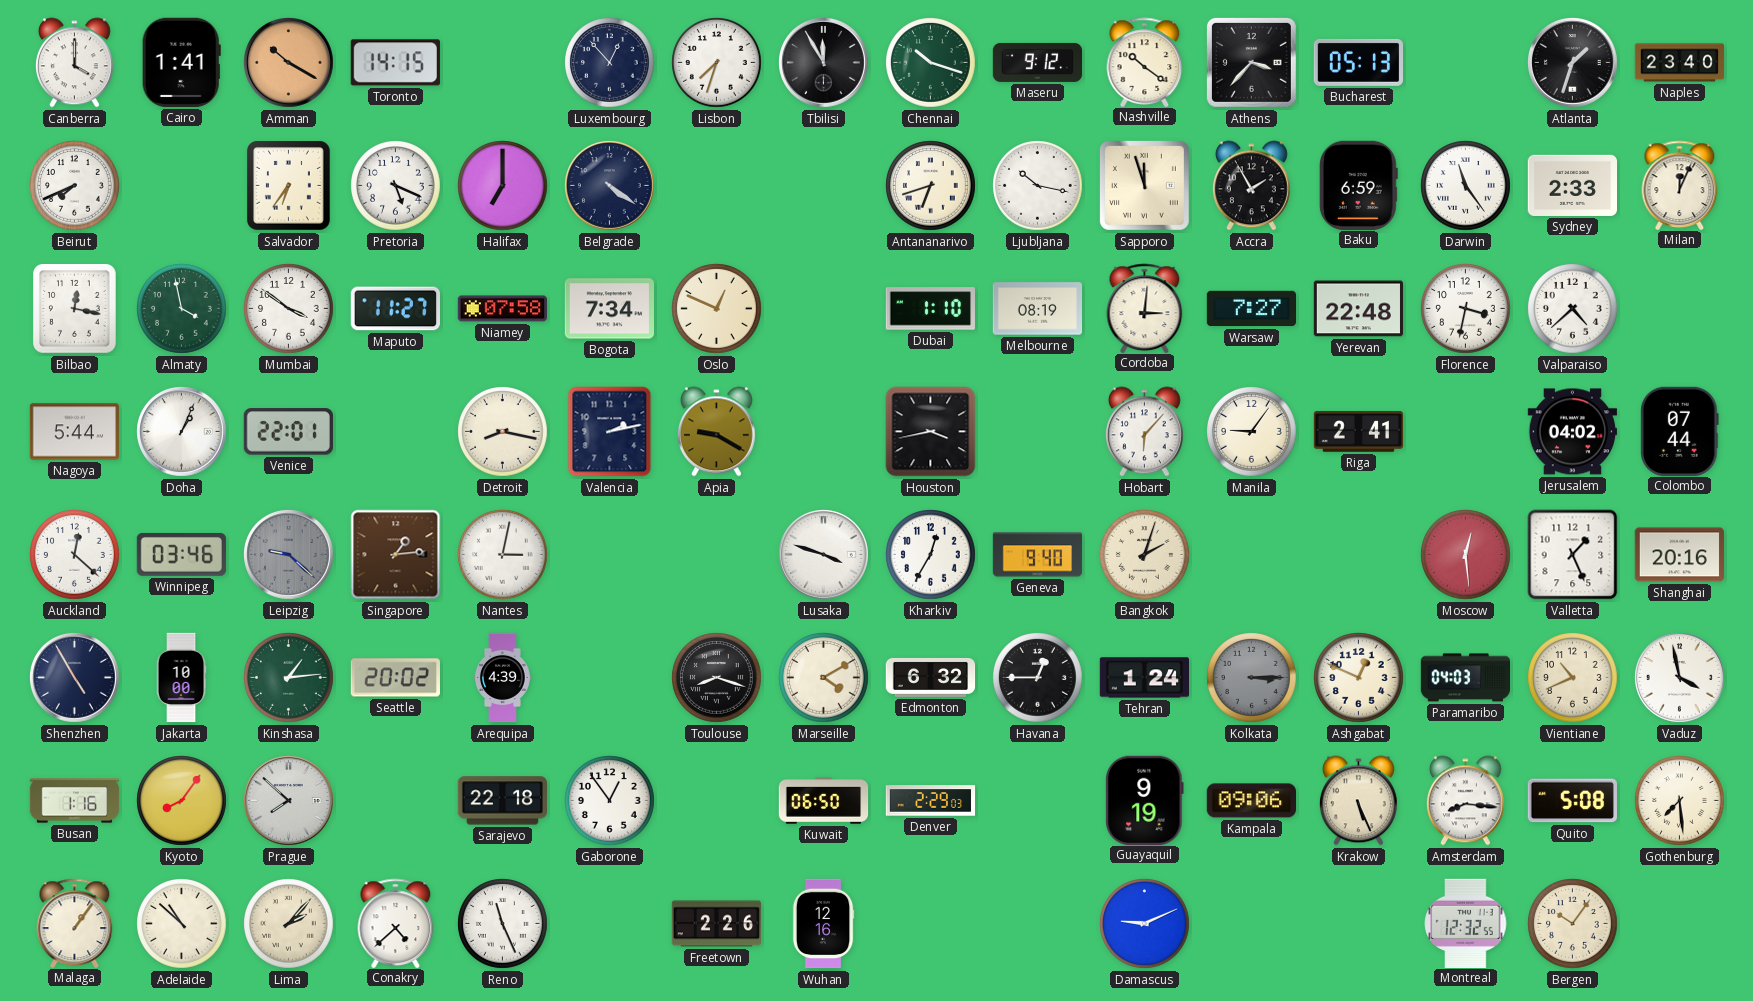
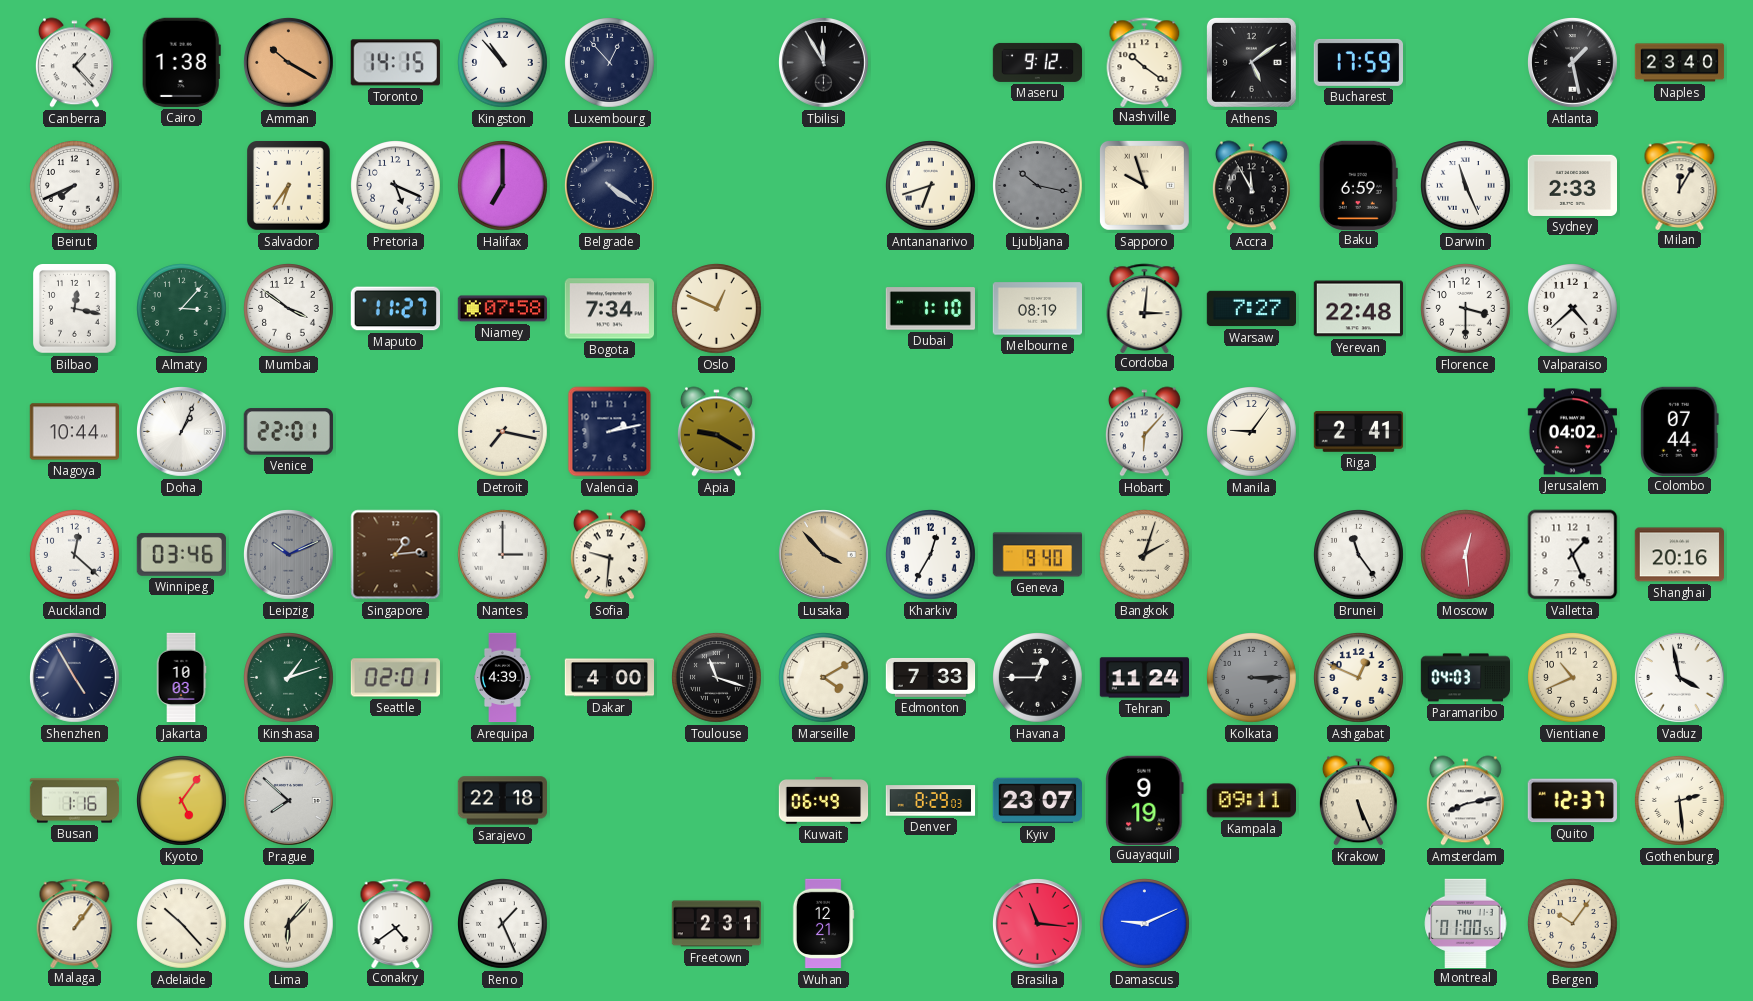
Canberra: 4:00 -> 1:23
Cairo: 1:41 -> 1:38
Kingston: none -> 10:53
Lisbon: 7:33 -> none
Chennai: 10:18 -> none
Athens: 3:37 -> 5:09
Bucharest: 05:13 -> 17:59
Atlanta: 1:33 -> 1:28
Ljubljana dial: white -> grey
Sapporo: 11:57 -> 9:57
Accra: 1:55 -> 11:55
Darwin: 11:24 -> 11:26
Milan: 12:04 -> 12:05
Almaty: 3:58 -> 3:07
Florence: 3:32 -> 3:30
Nagoya: 5:44 -> 10:44
Detroit: 8:17 -> 7:17
Houston: 3:43 -> none
Leipzig: 9:22 -> 10:11
Nantes: 3:02 -> 3:00
Sofia: none -> 9:31
Lusaka: 3:48 -> 3:53
Lusaka dial: white -> champagne
Brunei: none -> 11:24
Jakarta: 10:00 -> 10:03
Kinshasa: 1:14 -> 1:12
Seattle: 20:02 -> 02:01
Dakar: none -> 4:00
Toulouse: 8:18 -> 11:18
Edmonton: 6:32 -> 7:33
Tehran: 1:24 -> 11:24
Kyoto: 8:06 -> 5:06
Gaborone: 12:54 -> none
Kuwait: 06:50 -> 06:49
Denver: 2:29 -> 8:29
Kyiv: none -> 23:07
Kampala: 09:06 -> 09:11
Amsterdam: 8:16 -> 8:13
Quito: 5:08 -> 12:37
Gothenburg: 7:29 -> 2:29
Adelaide: 10:52 -> 10:23
Lima: 2:07 -> 6:07
Conakry: 4:38 -> 4:39
Reno: 11:26 -> 1:26
Freetown: 2:26 -> 2:31
Wuhan: 12:16 -> 12:21
Brasilia: none -> 11:16
Montreal: 12:32 -> 01:00
